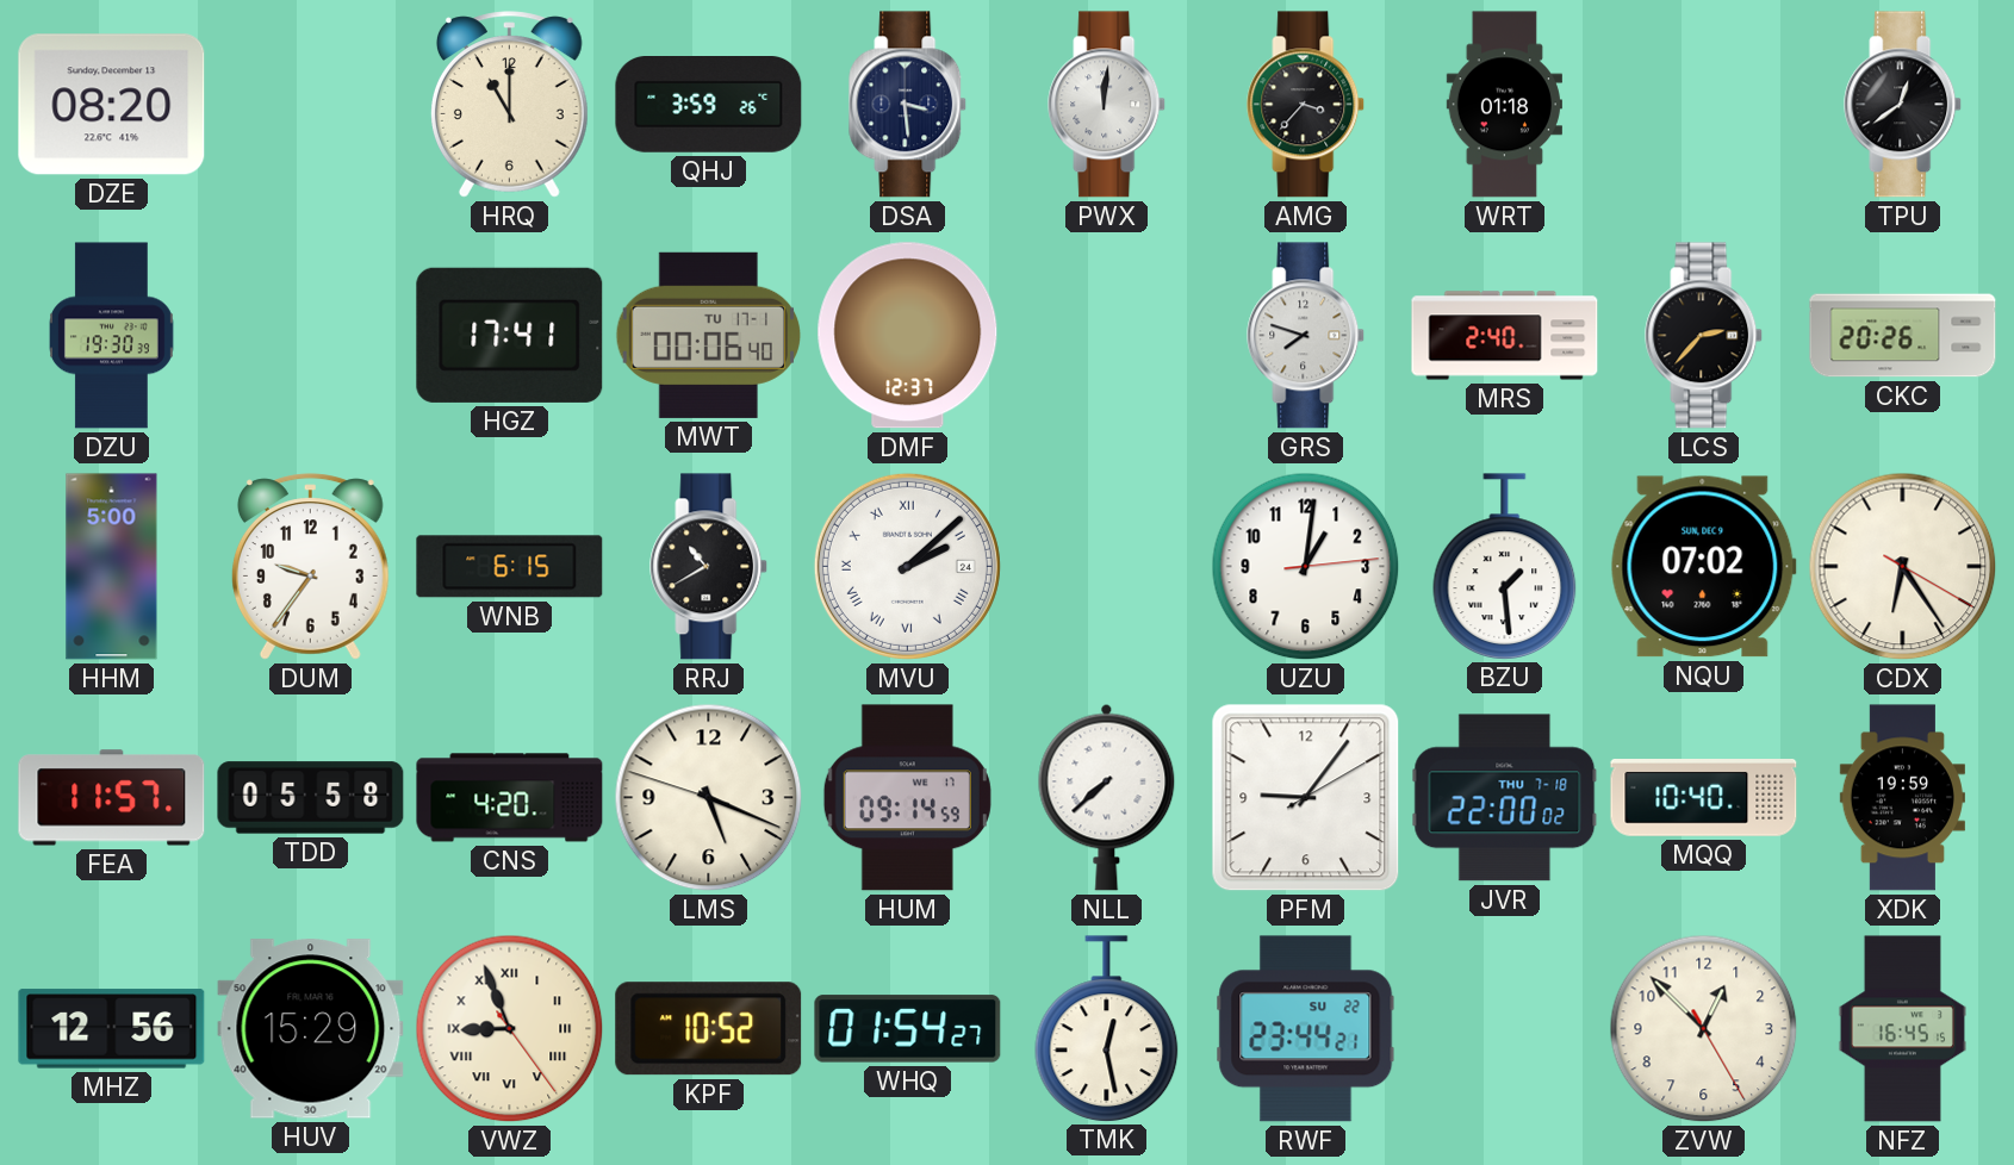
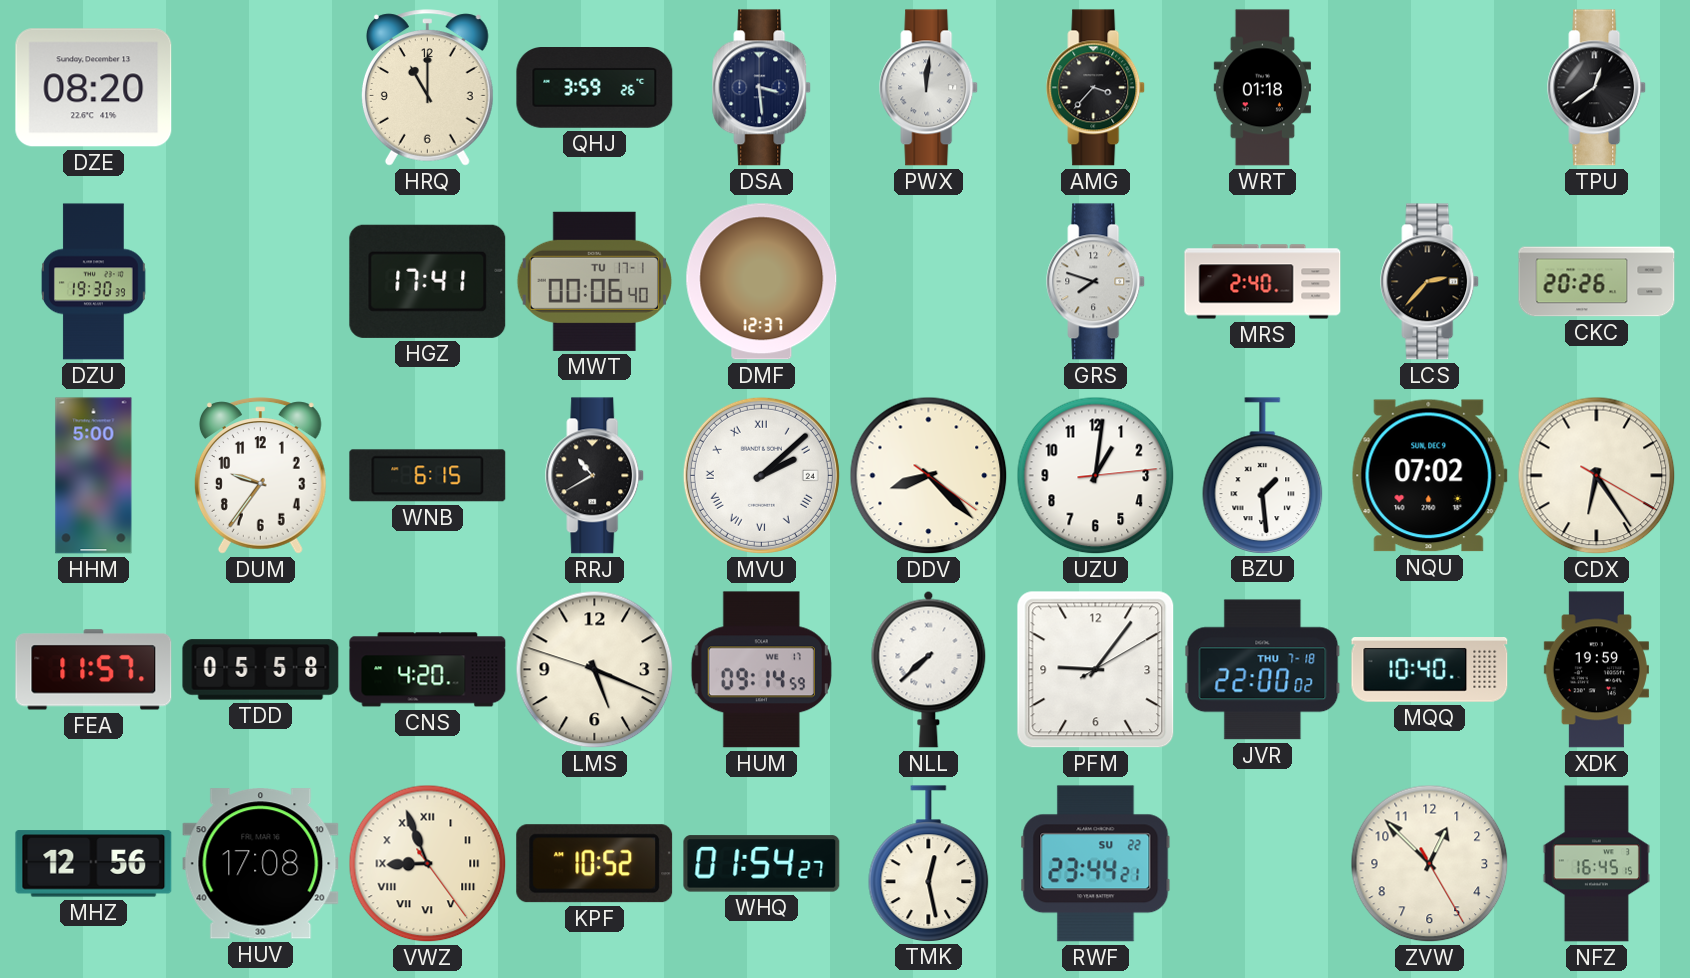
DDV: none -> 8:22
HUV: 15:29 -> 17:08
